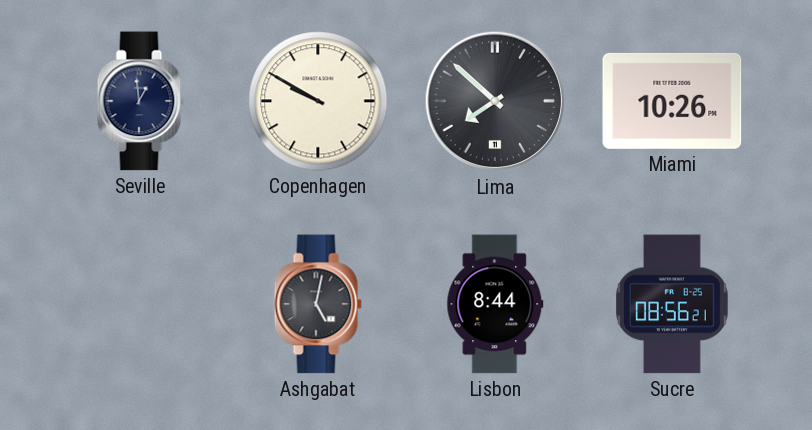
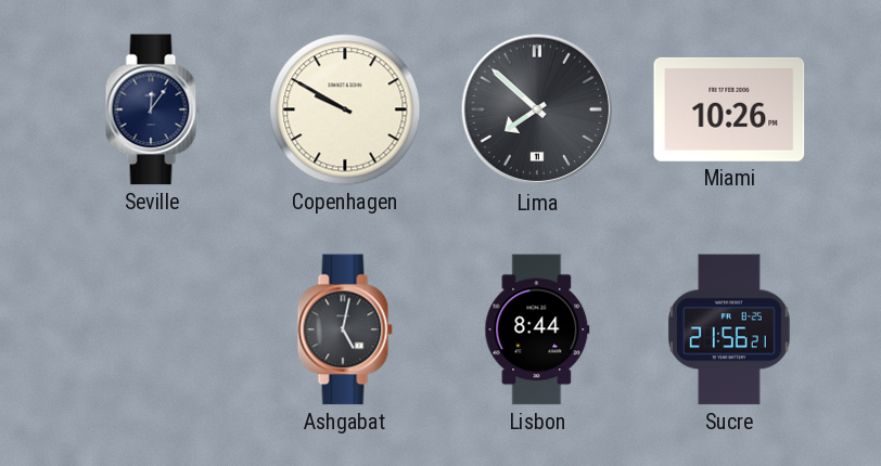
Seville: 12:59 -> 12:06
Sucre: 08:56 -> 21:56
